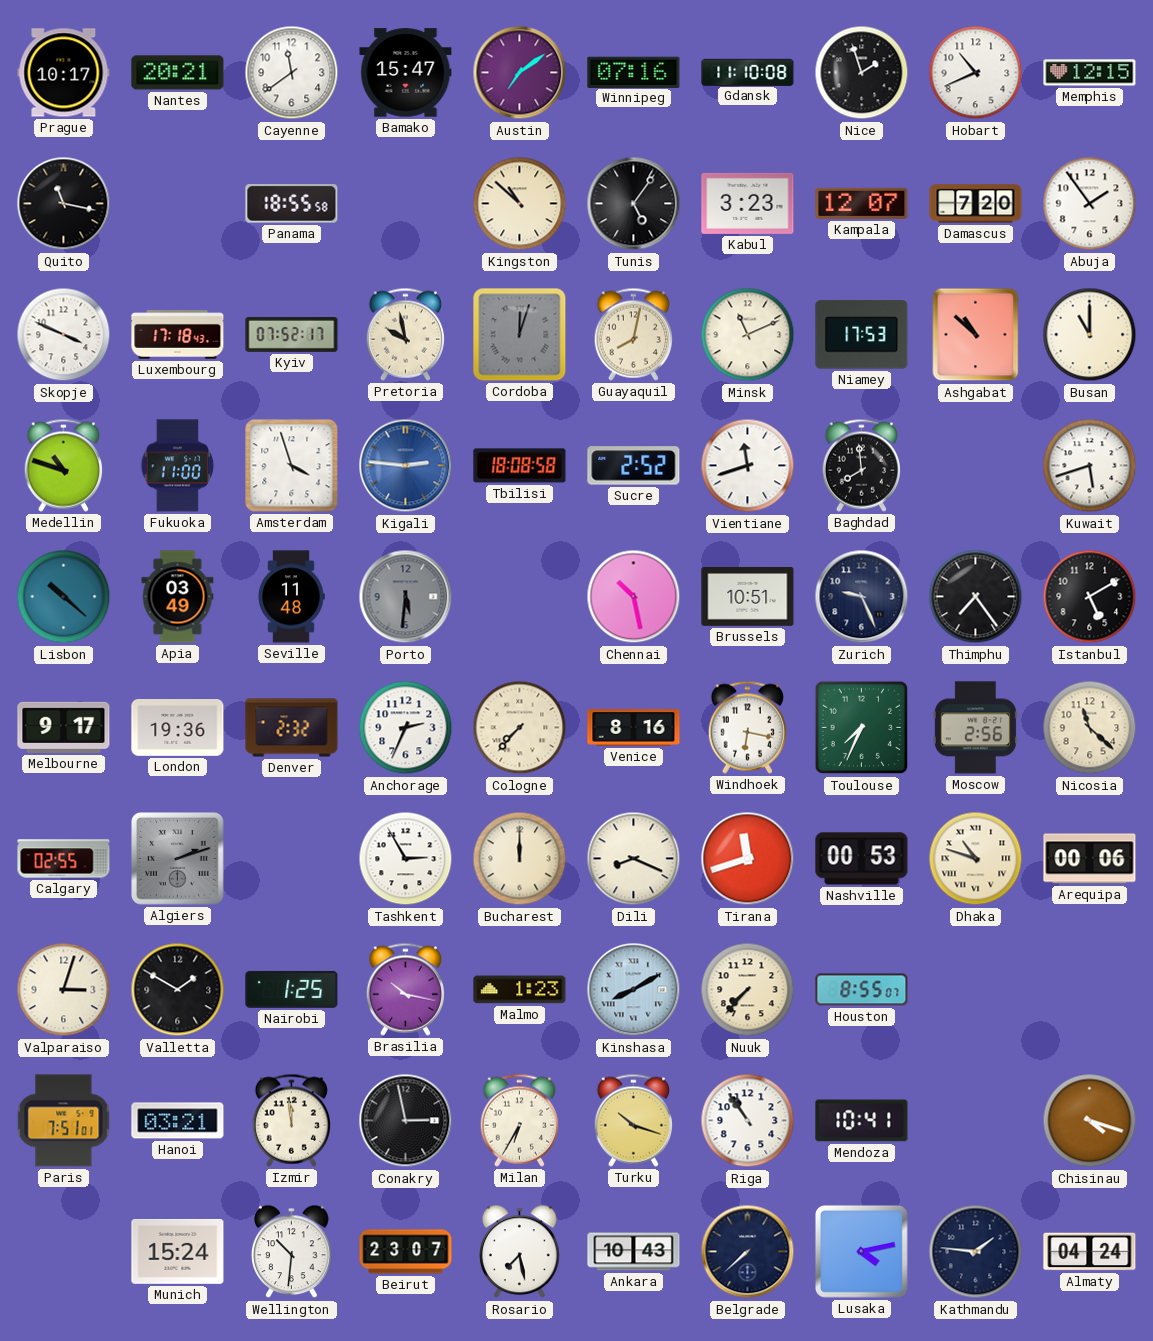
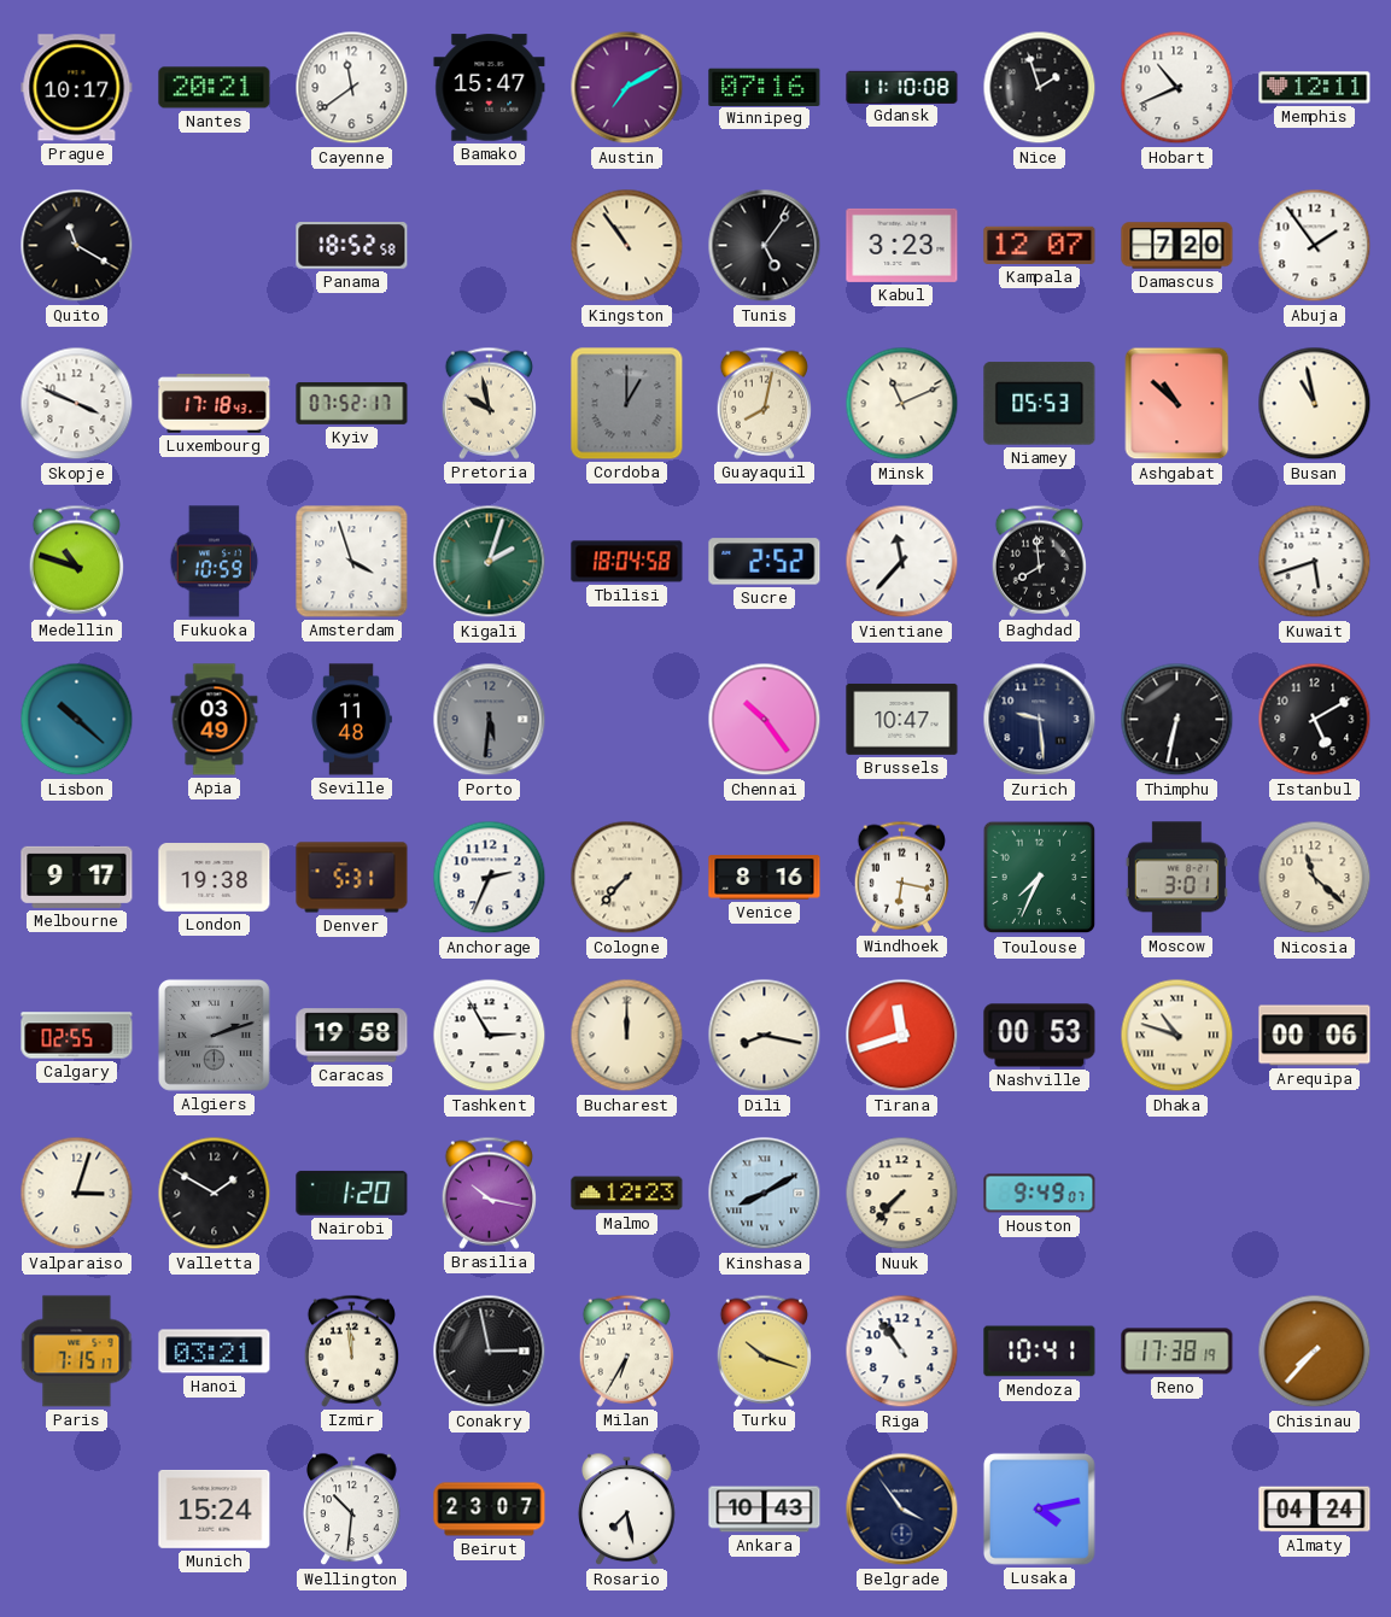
Austin: 7:09 -> 7:10
Memphis: 12:15 -> 12:11
Quito: 11:17 -> 11:20
Panama: 18:55 -> 18:52
Kingston: 10:52 -> 10:54
Cordoba: 12:03 -> 1:00
Niamey: 17:53 -> 05:53
Busan: 11:00 -> 10:58
Fukuoka: 11:00 -> 10:59
Kigali: 2:46 -> 2:03
Kigali dial: blue -> green
Tbilisi: 18:08 -> 18:04
Vientiane: 11:42 -> 11:37
Chennai: 10:28 -> 10:24
Brussels: 10:51 -> 10:47
Zurich: 9:26 -> 9:29
Thimphu: 7:24 -> 6:32
London: 19:36 -> 19:38
Denver: 2:32 -> 5:31
Moscow: 2:56 -> 3:01
Caracas: none -> 19:58
Dili: 8:19 -> 8:17
Nairobi: 1:25 -> 1:20
Malmo: 1:23 -> 12:23
Houston: 8:55 -> 9:49
Paris: 7:51 -> 7:15
Reno: none -> 17:38
Chisinau: 4:18 -> 7:37
Belgrade: 7:38 -> 3:54
Kathmandu: 1:46 -> none
